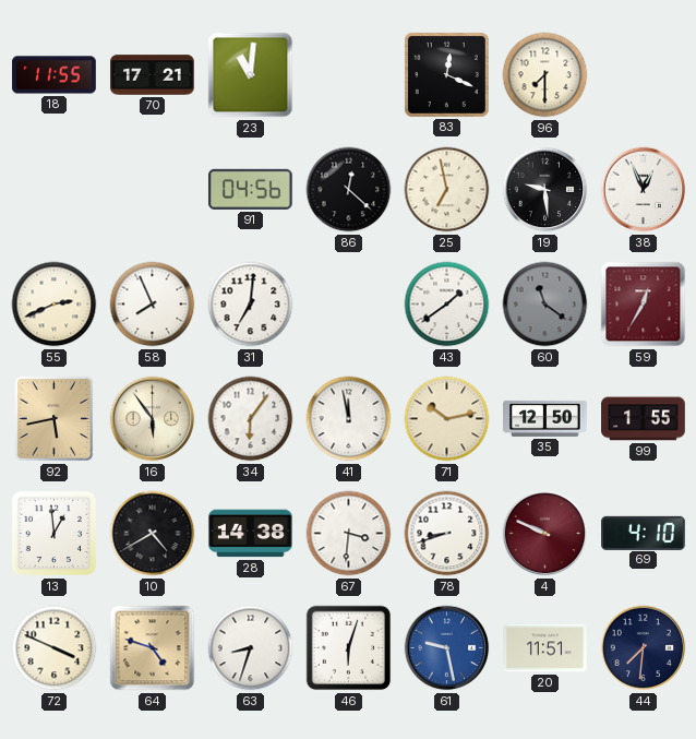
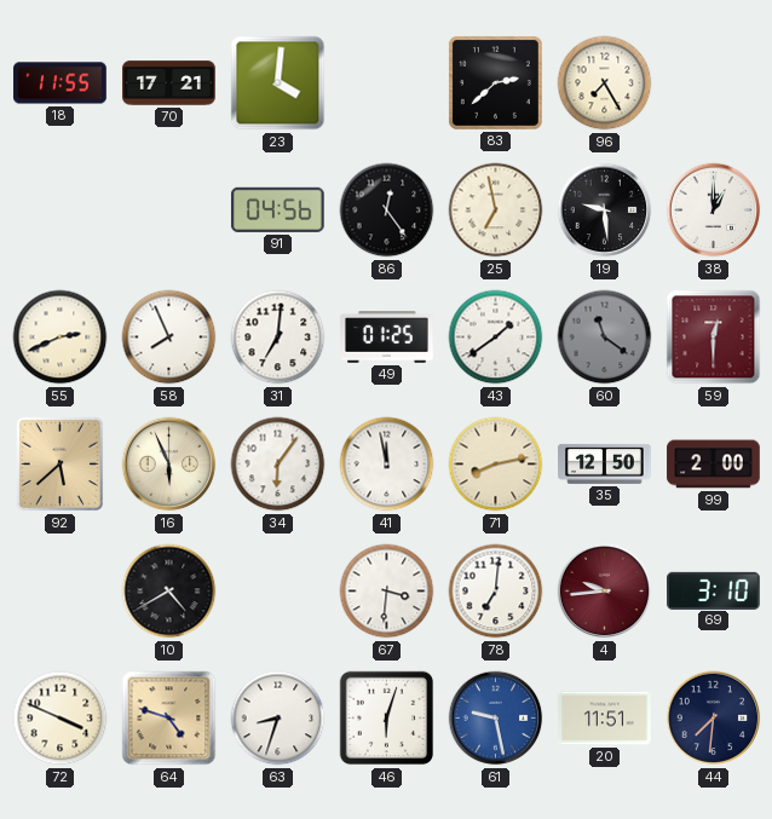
23: 11:01 -> 4:01
83: 12:19 -> 2:38
96: 7:30 -> 7:25
86: 12:22 -> 12:24
38: 12:56 -> 1:00
49: none -> 01:25
59: 12:35 -> 12:30
92: 5:43 -> 5:38
16: 5:54 -> 5:56
71: 10:13 -> 8:13
99: 1:55 -> 2:00
13: 12:59 -> none
28: 14:38 -> none
78: 8:42 -> 7:01
4: 9:49 -> 9:44
69: 4:10 -> 3:10
